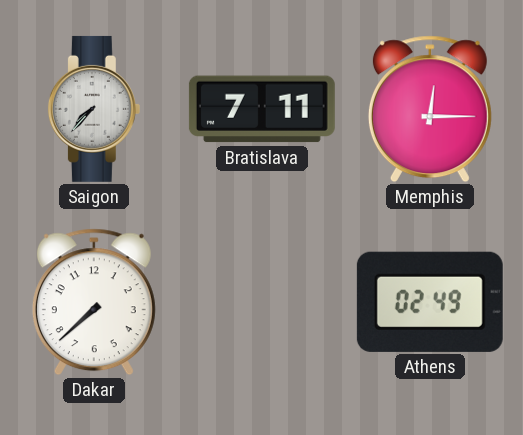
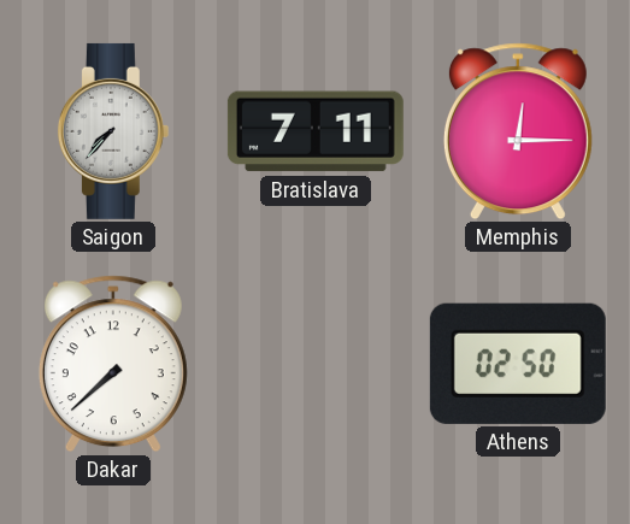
Athens: 02:49 -> 02:50
